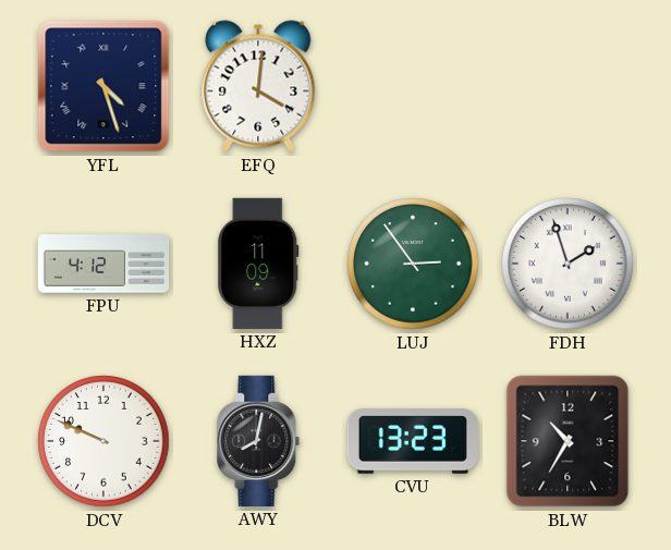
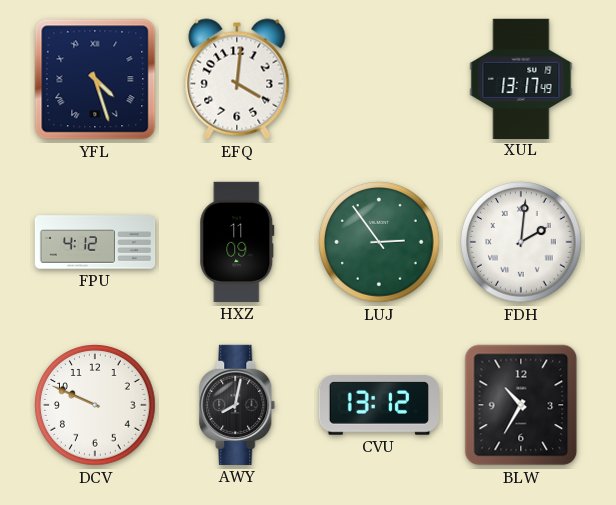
XUL: none -> 13:17
FDH: 1:57 -> 2:01
CVU: 13:23 -> 13:12
